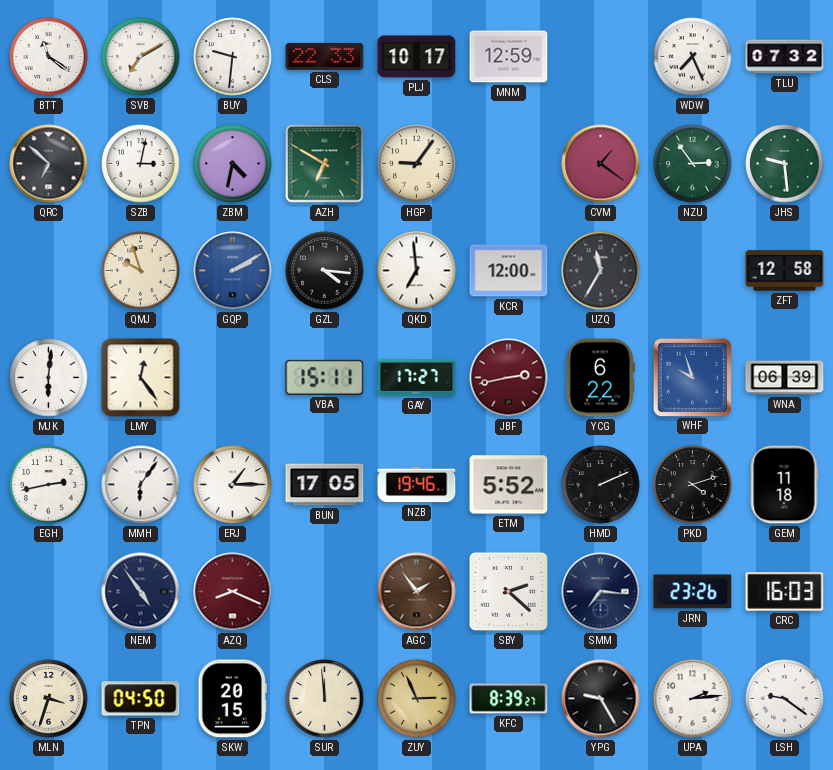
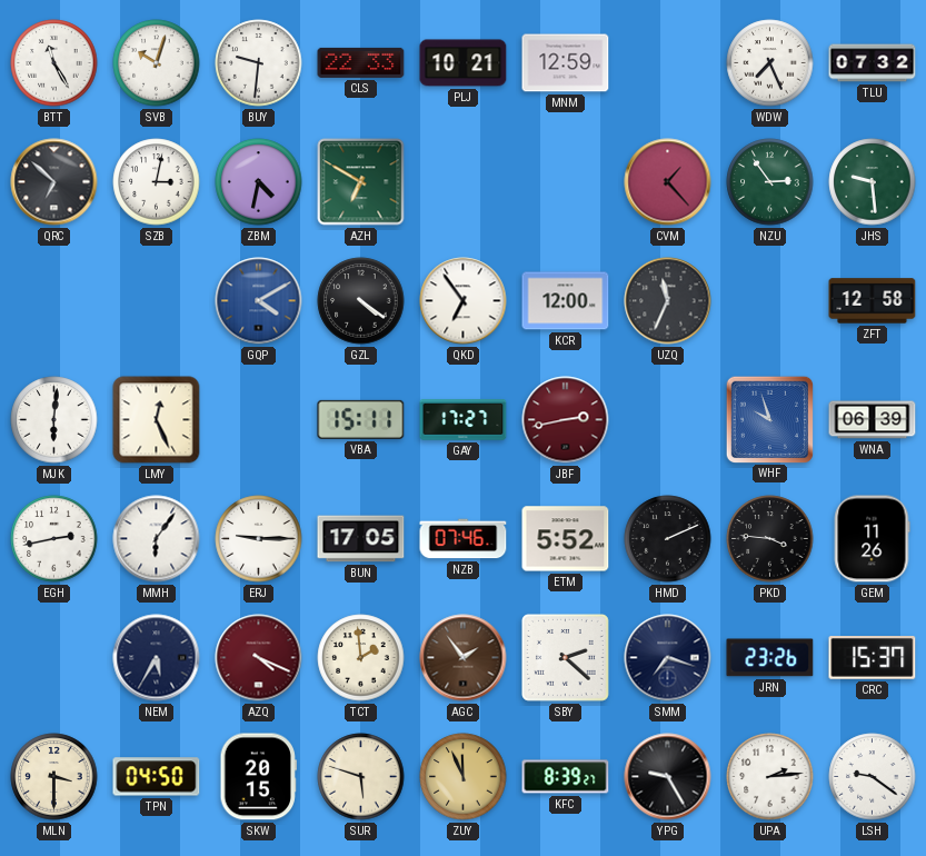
BTT: 11:21 -> 11:25
SVB: 7:10 -> 10:03
PLJ: 10:17 -> 10:21
HGP: 9:06 -> none
CVM: 1:21 -> 1:23
QMJ: 9:57 -> none
GQP: 2:10 -> 4:10
GZL: 4:16 -> 4:21
QKD: 6:59 -> 6:54
UZQ: 11:35 -> 11:34
LMY: 12:24 -> 12:26
YCG: 6:22 -> none
ERJ: 1:15 -> 9:15
NZB: 19:46 -> 07:46
PKD: 4:12 -> 3:46
GEM: 11:18 -> 11:26
NEM: 4:54 -> 5:35
AZQ: 8:19 -> 4:19
TCT: none -> 1:59
SMM: 7:16 -> 7:18
CRC: 16:03 -> 15:37
MLN: 3:33 -> 3:30
SUR: 11:59 -> 5:48
ZUY: 2:56 -> 11:56
